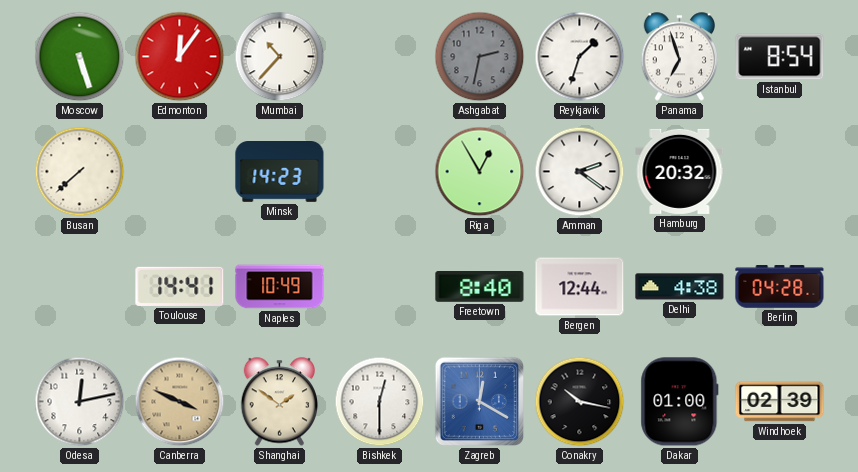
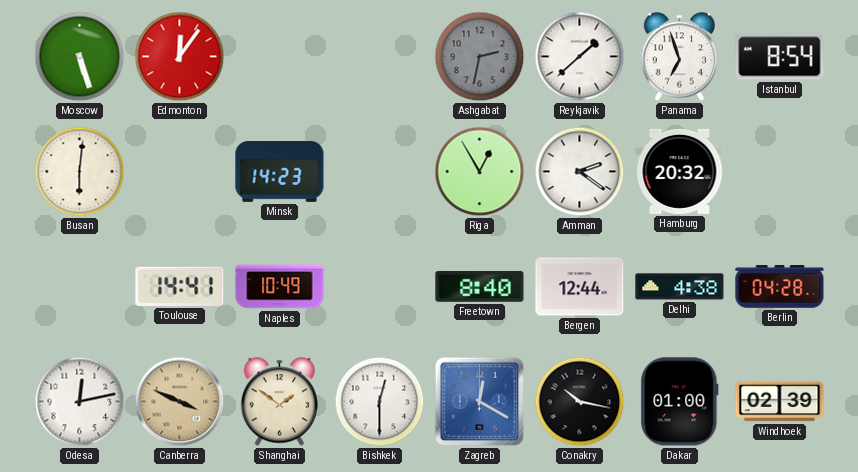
Mumbai: 10:37 -> none
Reykjavik: 1:33 -> 1:38
Busan: 7:38 -> 6:01
